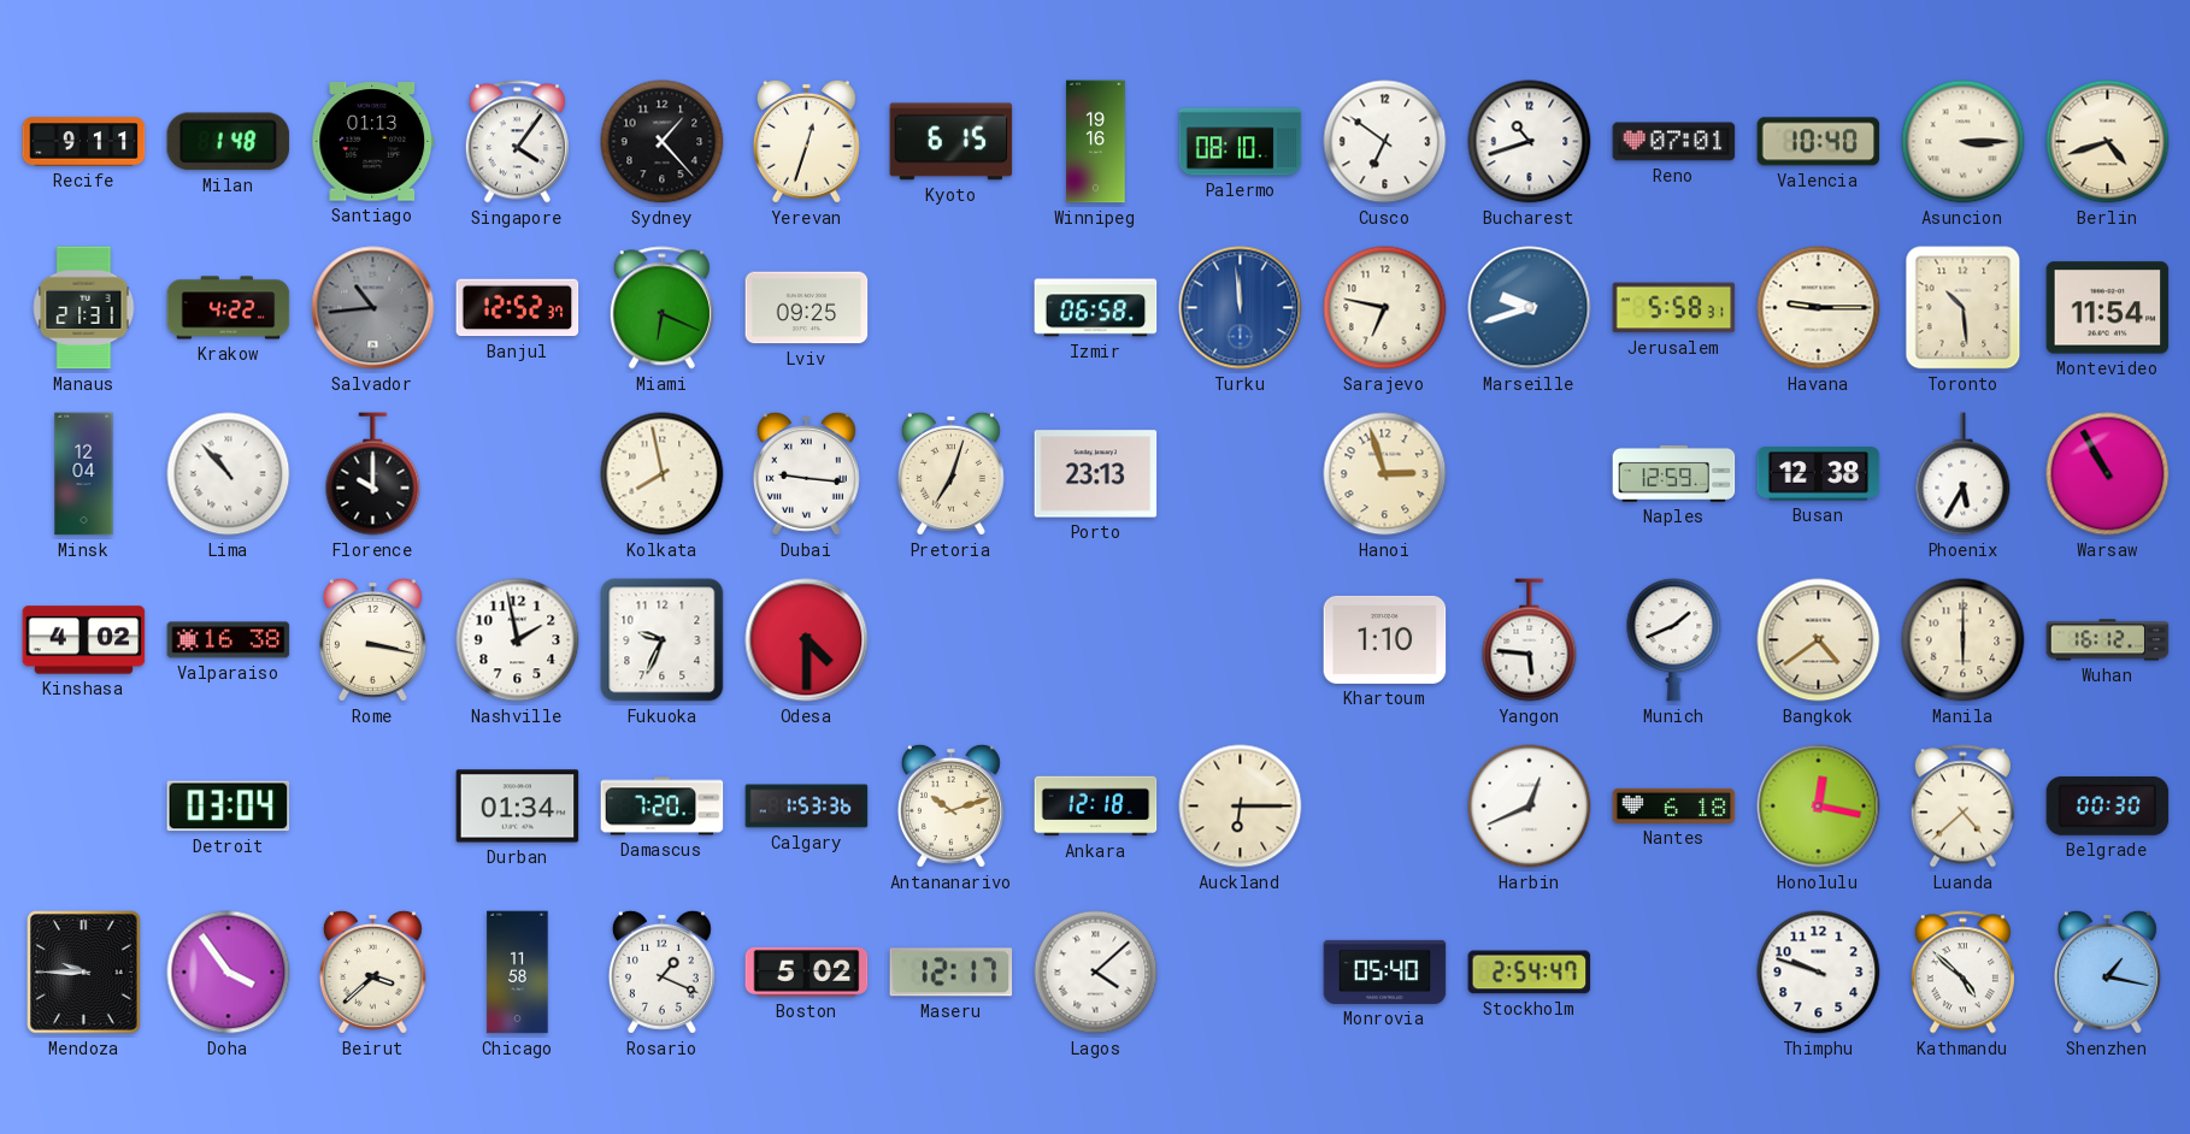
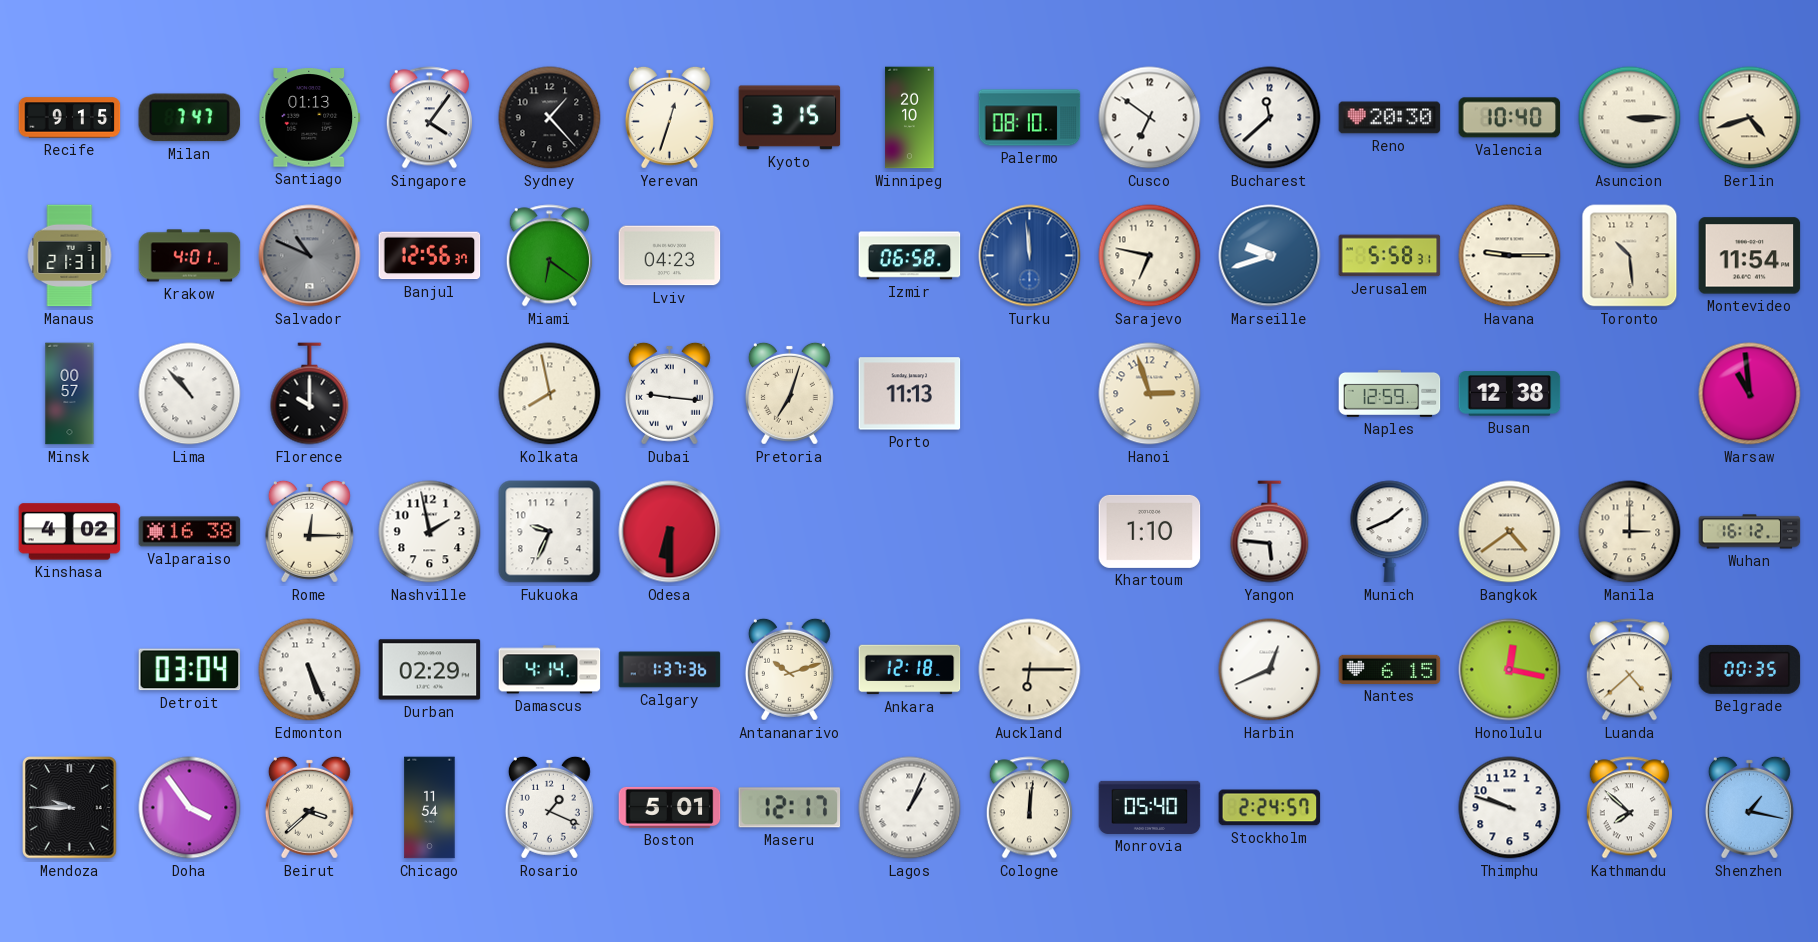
Recife: 9:11 -> 9:15
Milan: 1:48 -> 7:47
Kyoto: 6:15 -> 3:15
Winnipeg: 19:16 -> 20:10
Bucharest: 10:42 -> 11:38
Reno: 07:01 -> 20:30
Krakow: 4:22 -> 4:01
Salvador: 10:44 -> 10:49
Banjul: 12:52 -> 12:56
Miami: 6:19 -> 6:21
Lviv: 09:25 -> 04:23
Minsk: 12:04 -> 00:57
Porto: 23:13 -> 11:13
Phoenix: 5:35 -> none
Warsaw: 10:55 -> 10:59
Rome: 3:17 -> 12:15
Odesa: 4:30 -> 6:30
Manila: 6:00 -> 3:00
Edmonton: none -> 5:26
Durban: 01:34 -> 02:29
Damascus: 7:20 -> 4:14
Calgary: 1:53 -> 1:37
Nantes: 6:18 -> 6:15
Belgrade: 00:30 -> 00:35
Chicago: 11:58 -> 11:54
Boston: 5:02 -> 5:01
Lagos: 4:08 -> 1:04
Cologne: none -> 12:01
Stockholm: 2:54 -> 2:24
Kathmandu: 4:52 -> 7:52
